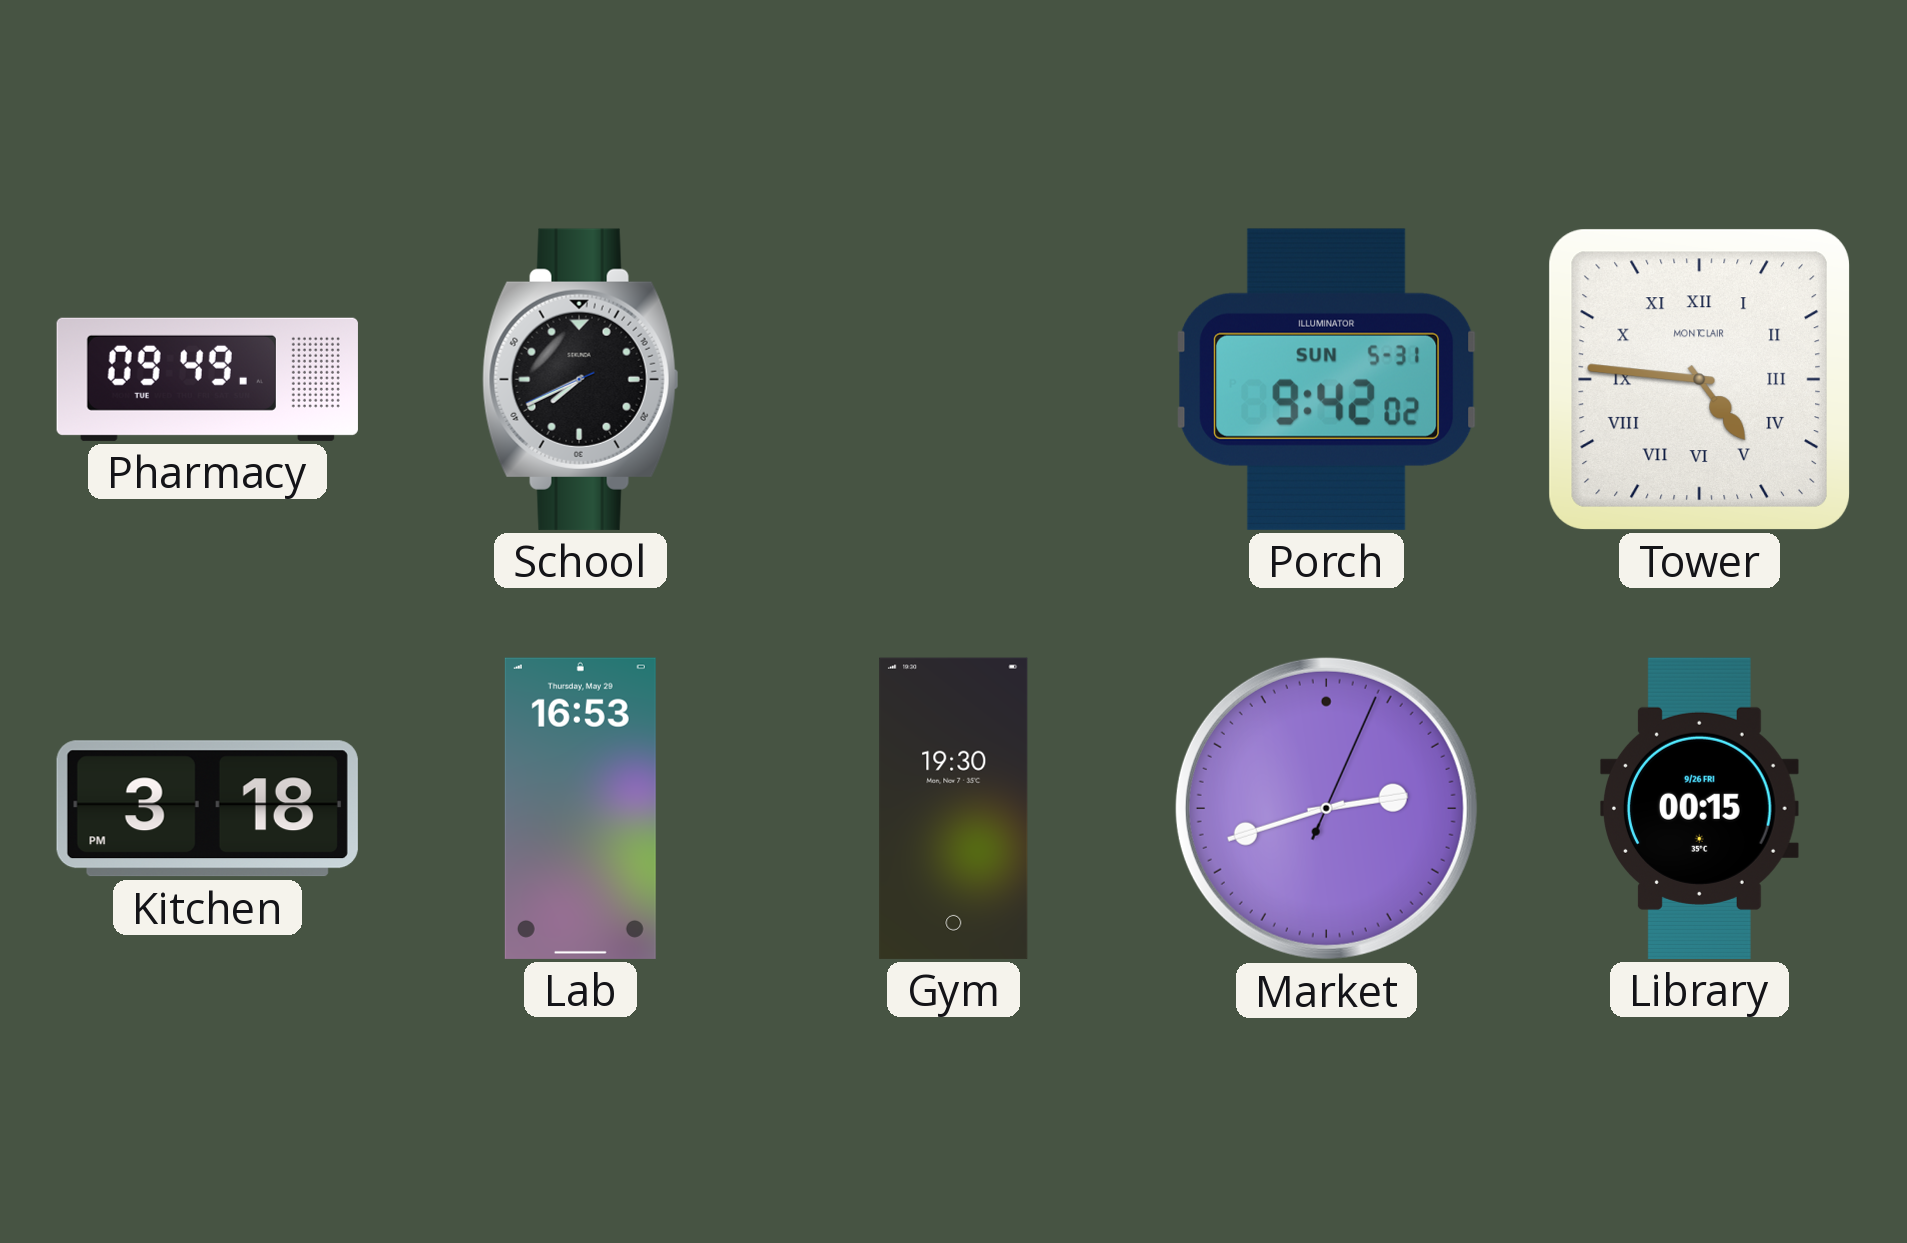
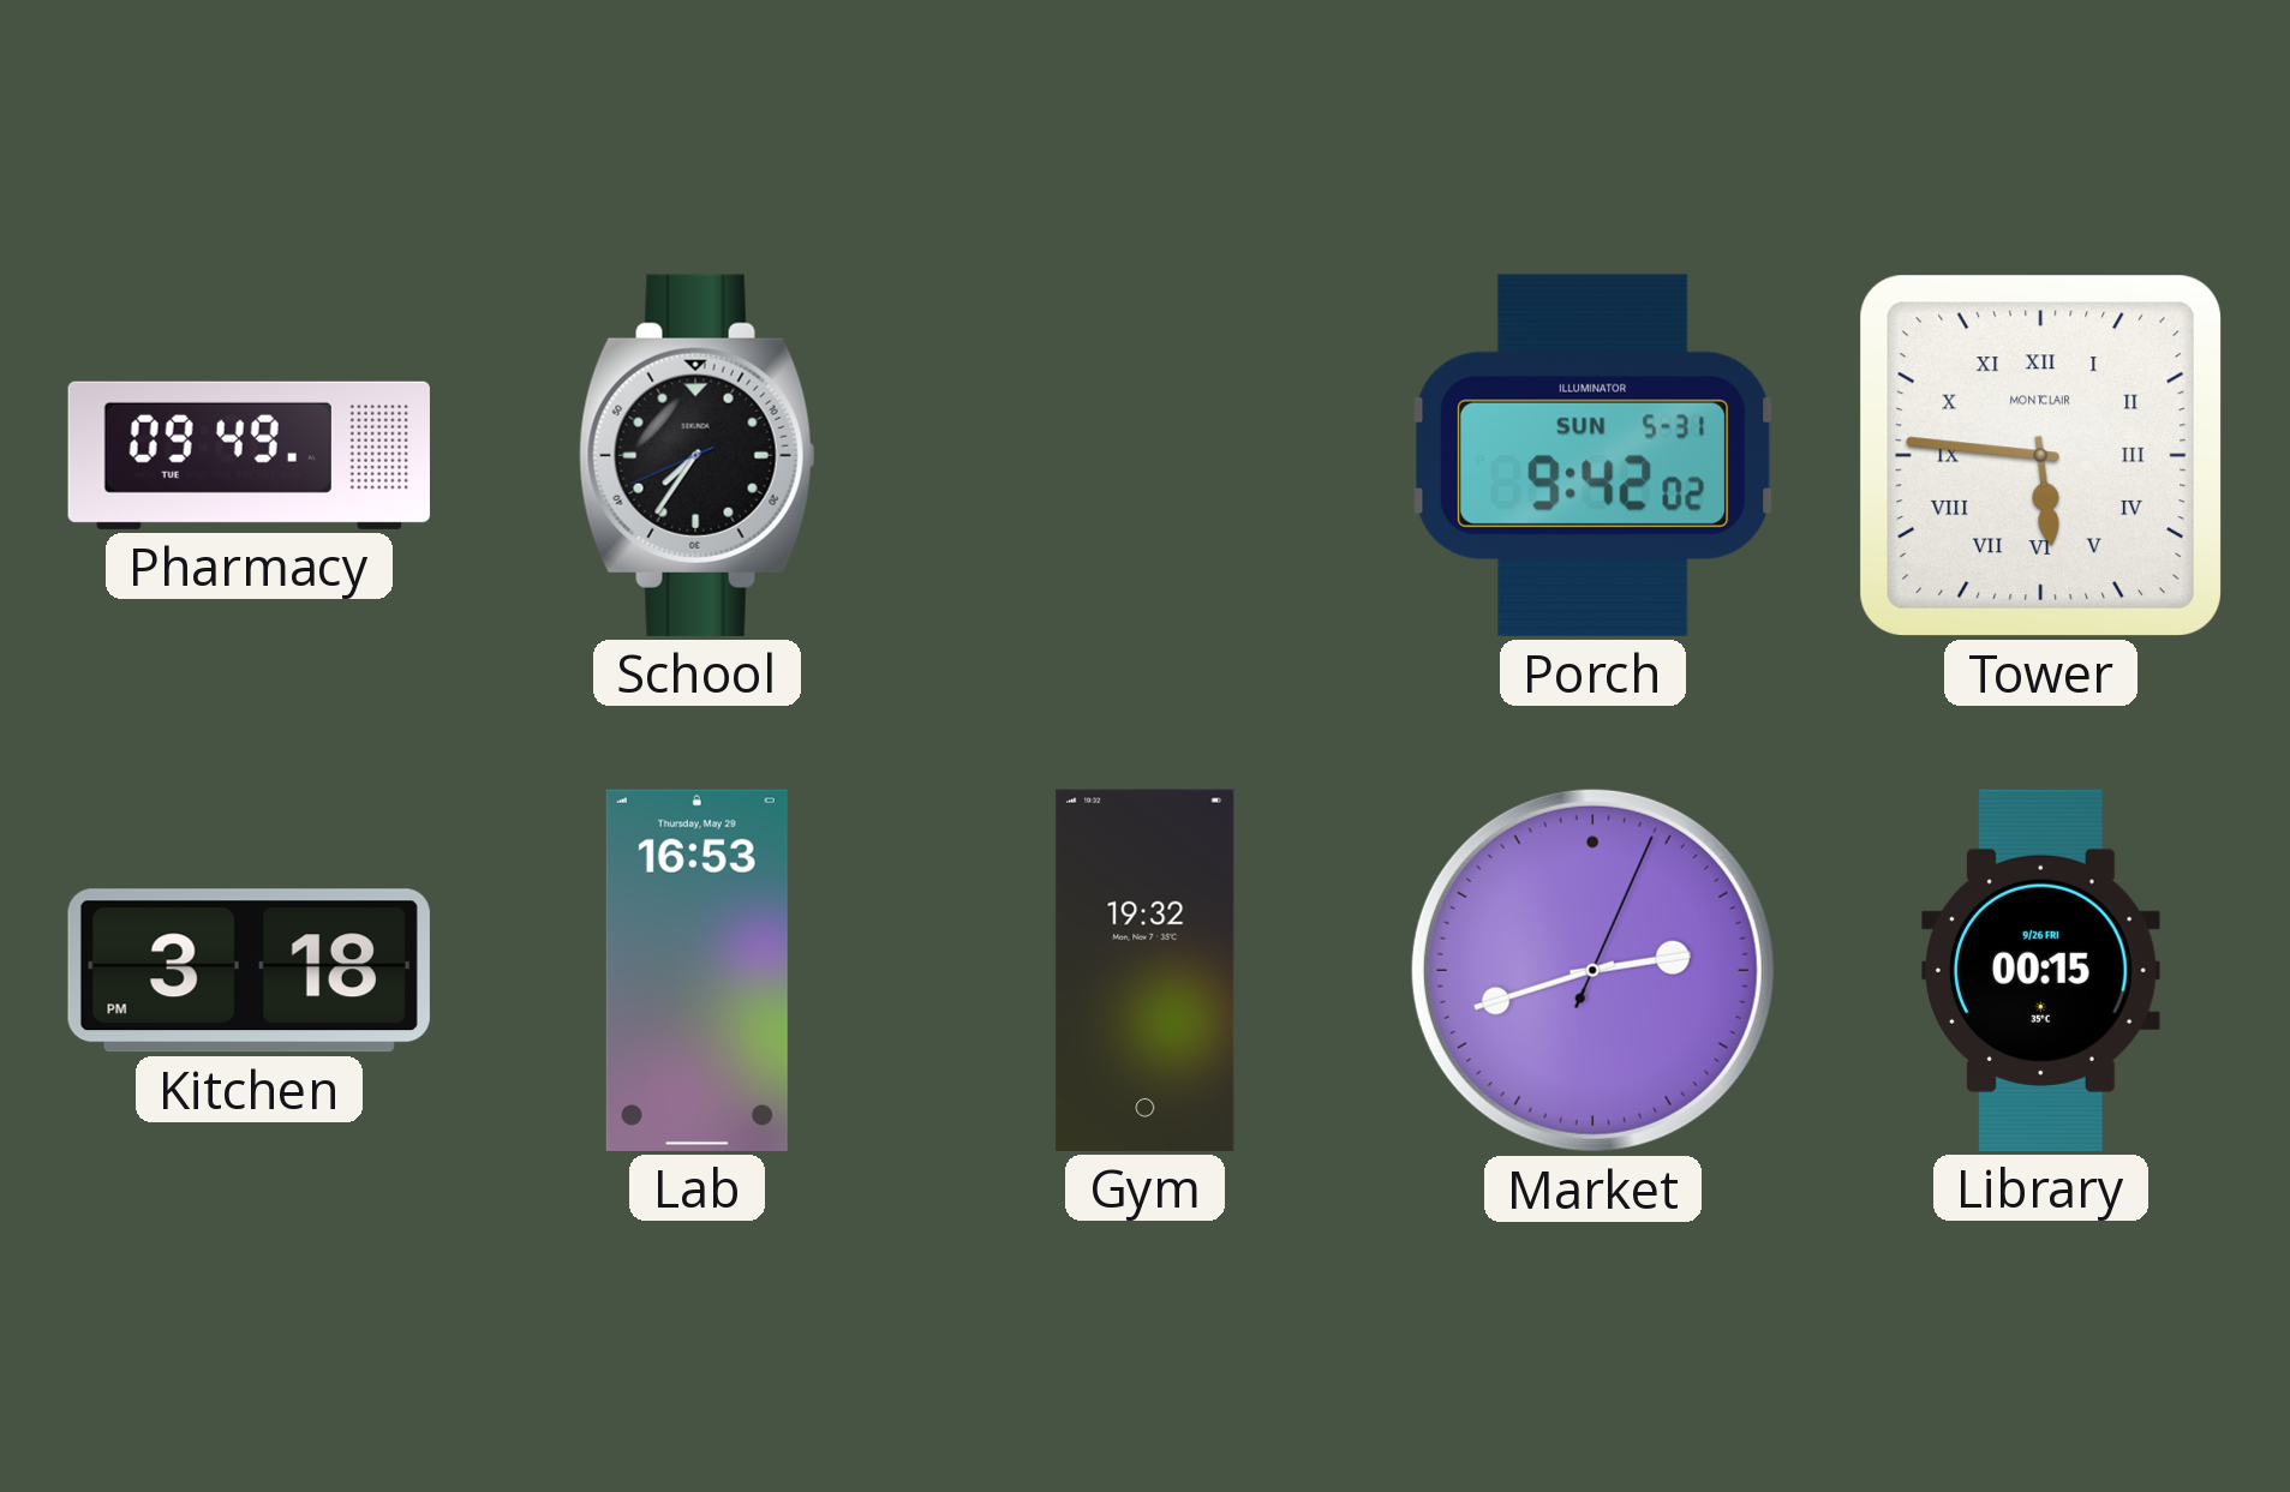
School: 7:40 -> 7:35
Tower: 4:46 -> 5:46
Gym: 19:30 -> 19:32
